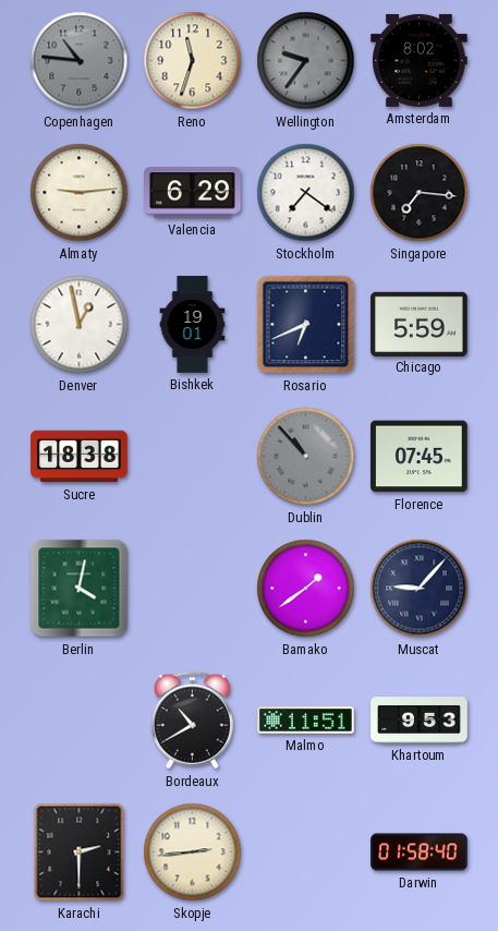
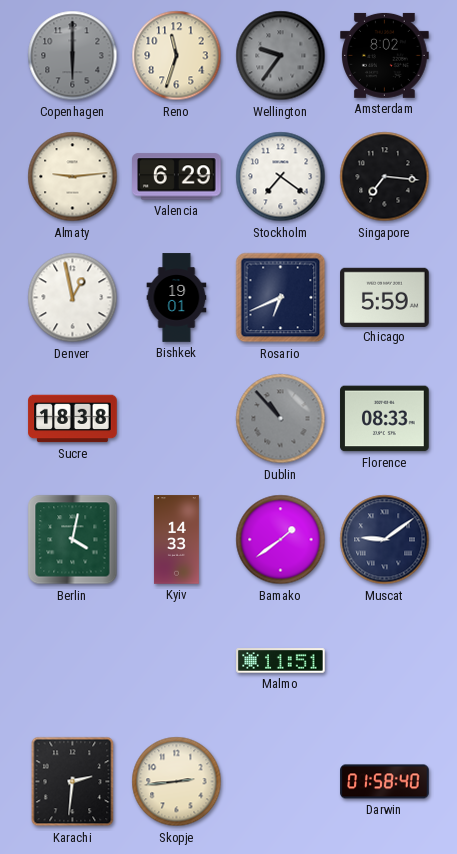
Copenhagen: 10:46 -> 6:00
Florence: 07:45 -> 08:33
Kyiv: none -> 14:33
Muscat: 9:07 -> 9:09
Bordeaux: 10:40 -> none
Khartoum: 9:53 -> none
Karachi: 2:30 -> 2:31
